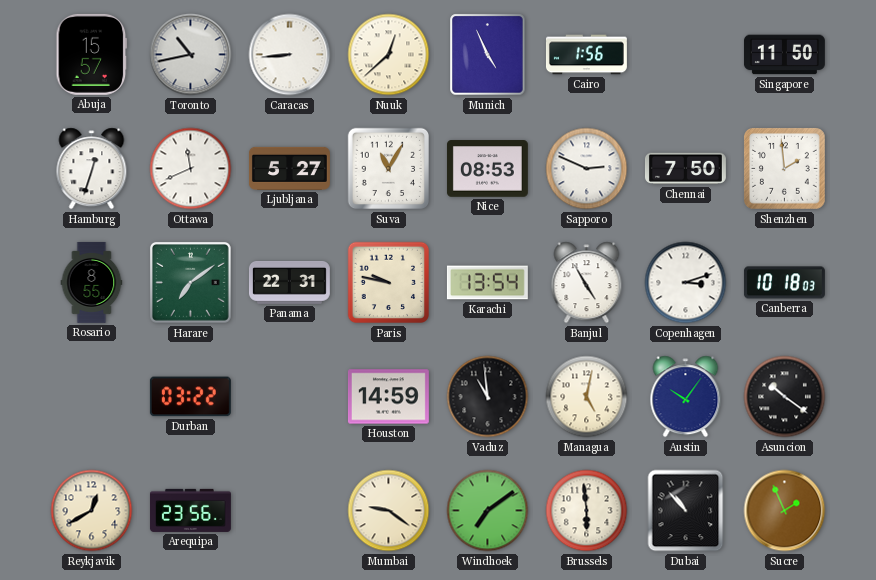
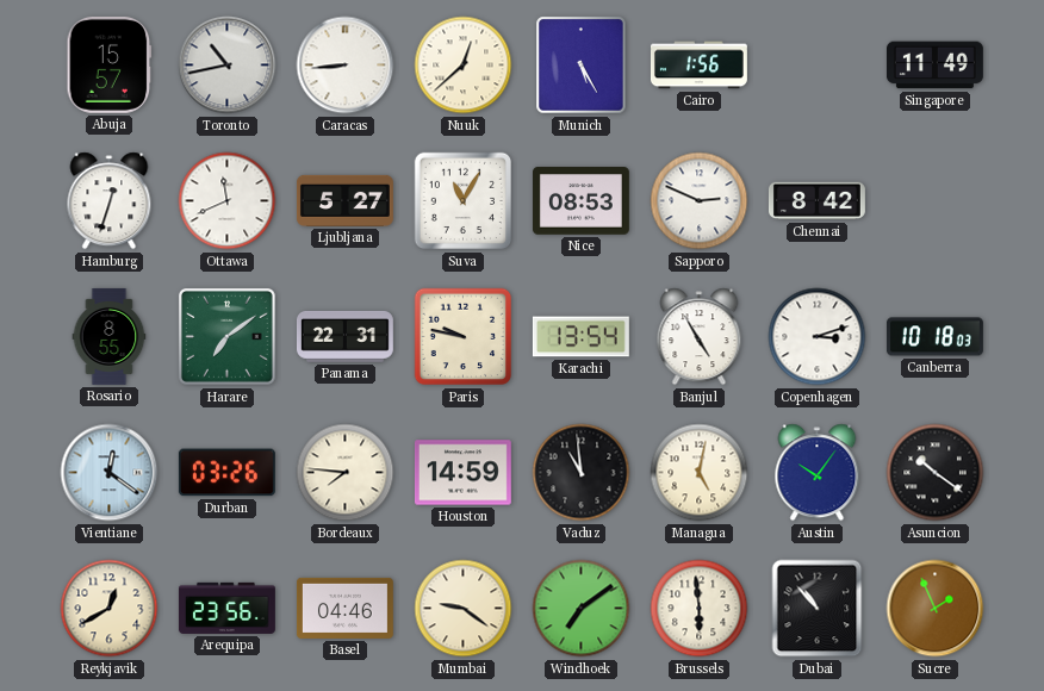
Munich: 4:56 -> 5:25
Singapore: 11:50 -> 11:49
Chennai: 7:50 -> 8:42
Shenzhen: 1:59 -> none
Vientiane: none -> 12:21
Durban: 03:22 -> 03:26
Bordeaux: none -> 7:46
Basel: none -> 04:46
